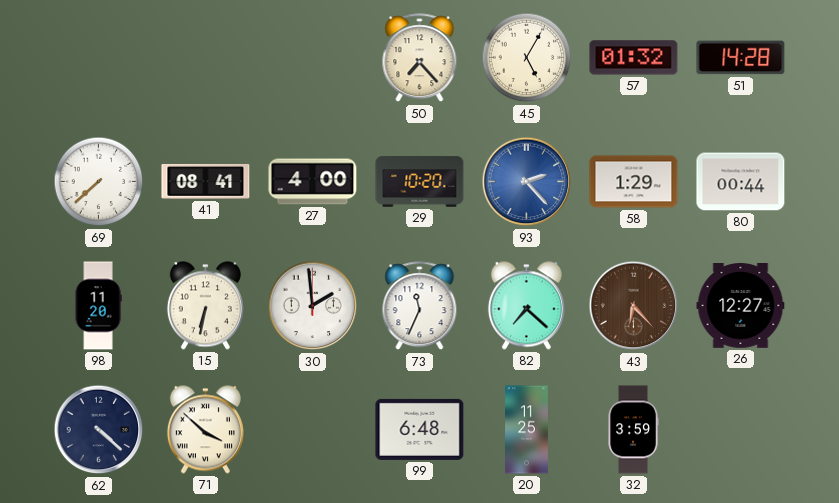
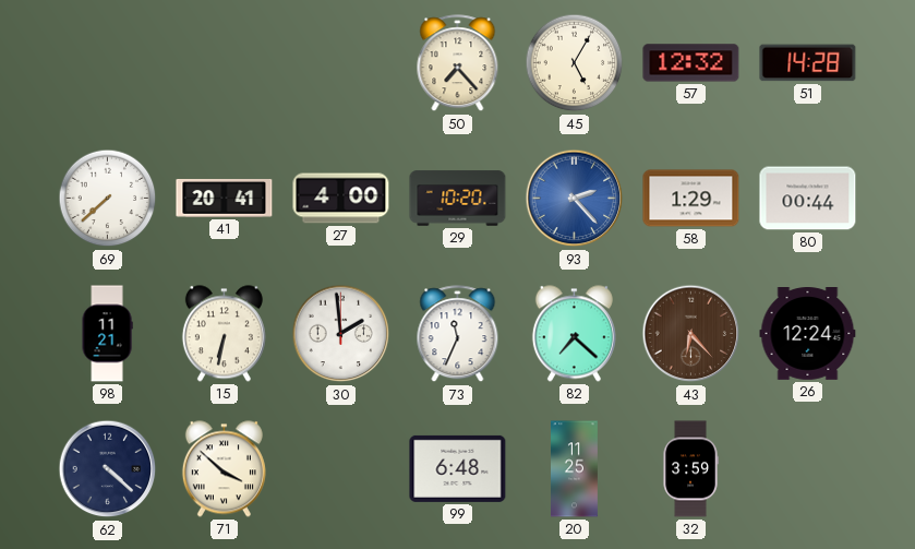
57: 01:32 -> 12:32
41: 08:41 -> 20:41
98: 11:20 -> 11:21
26: 12:27 -> 12:24
